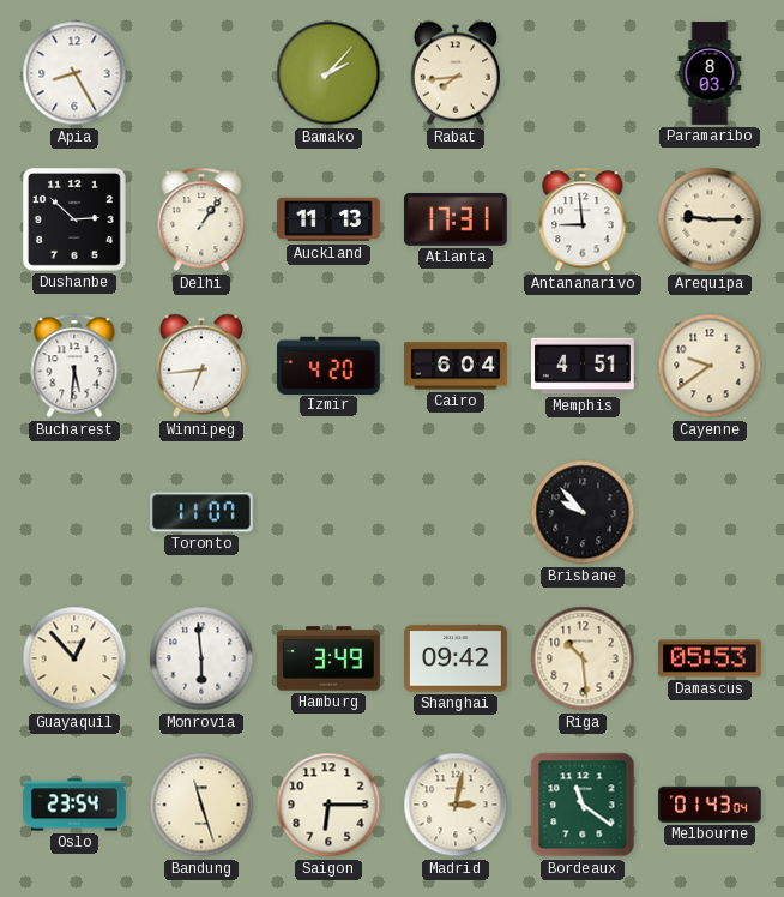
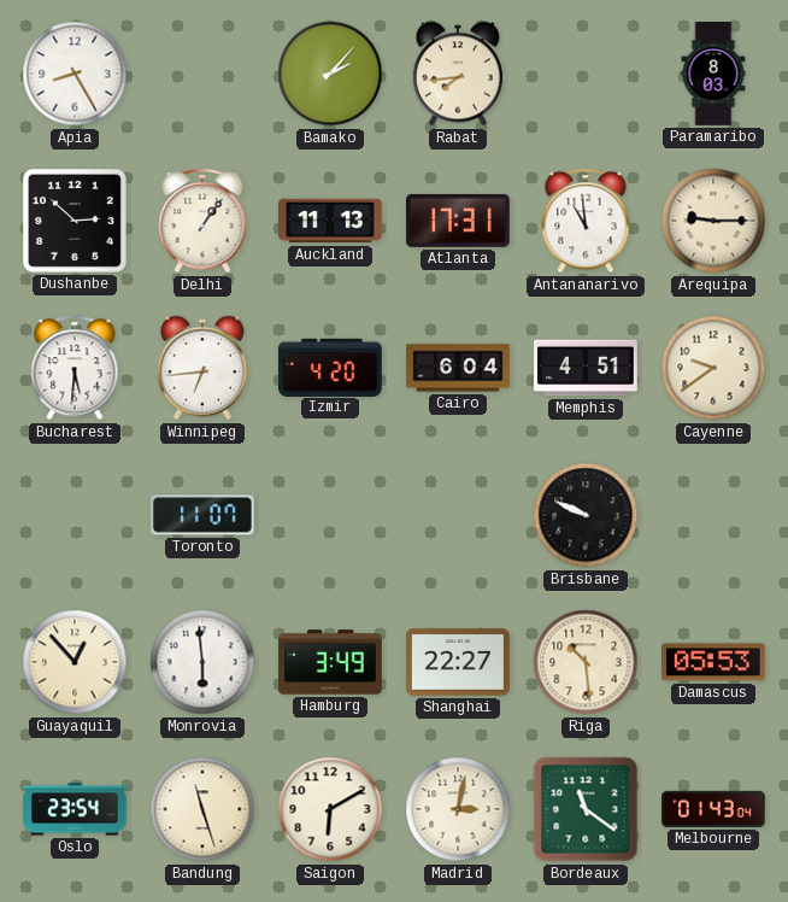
Antananarivo: 8:59 -> 10:59
Brisbane: 9:53 -> 9:49
Shanghai: 09:42 -> 22:27
Saigon: 6:15 -> 6:10
